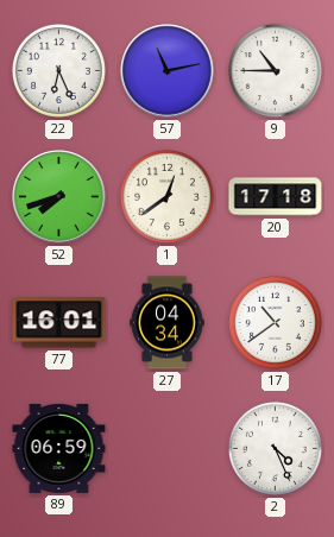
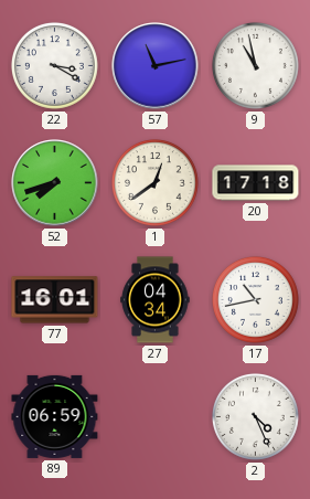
22: 6:26 -> 3:20
9: 10:45 -> 10:58
17: 10:39 -> 10:43
